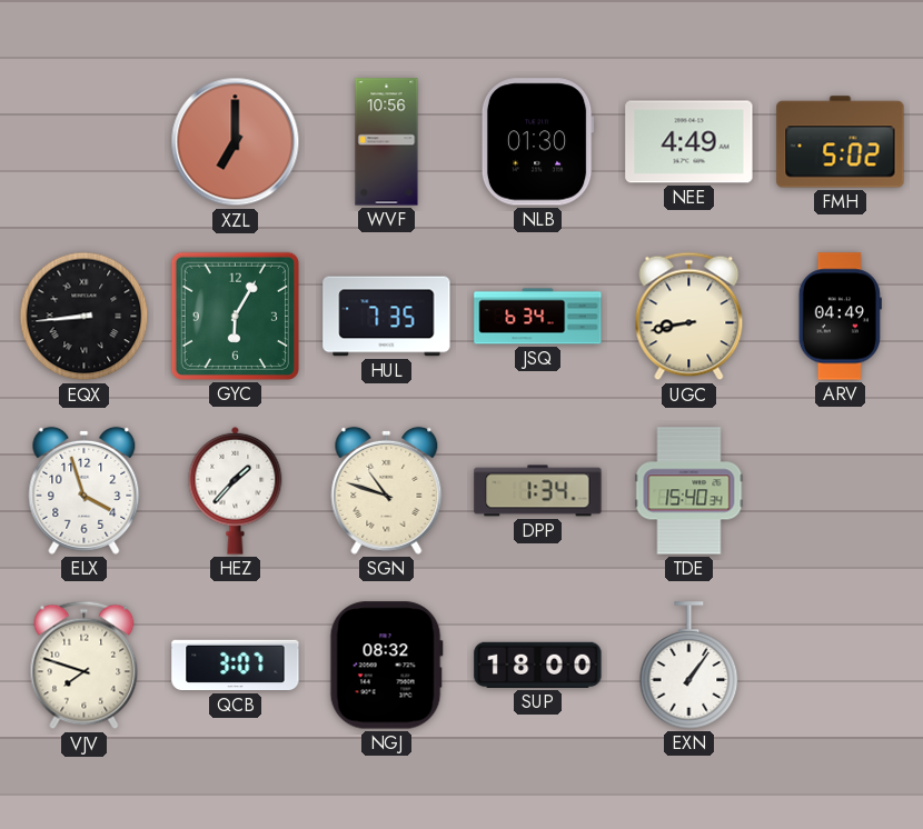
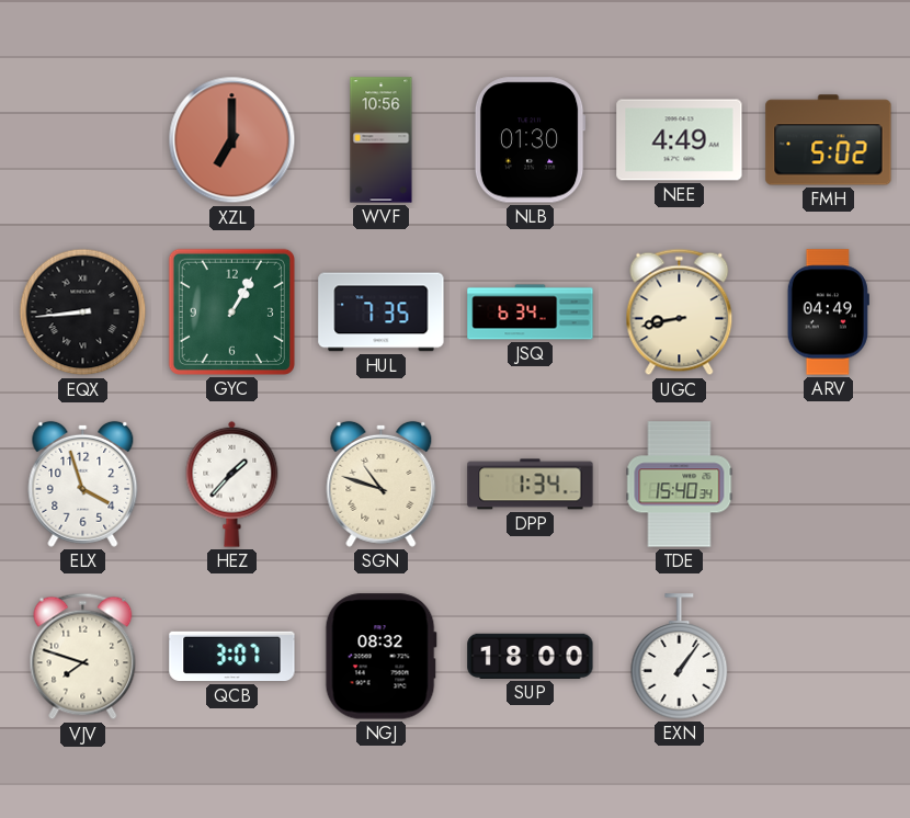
GYC: 6:05 -> 1:05
